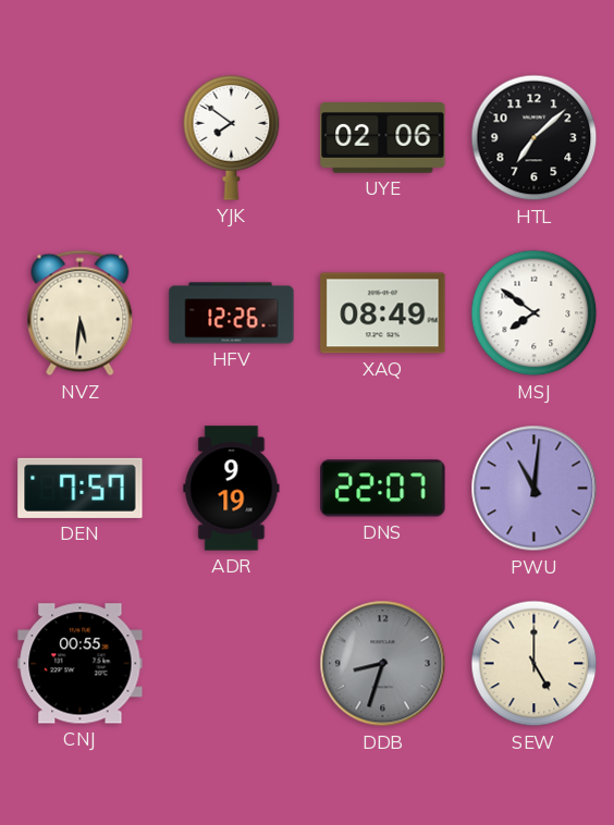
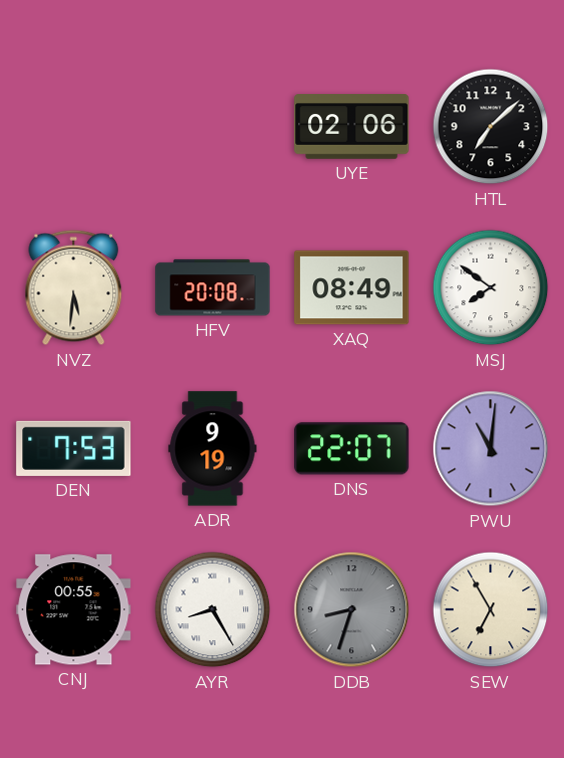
YJK: 7:51 -> none
HFV: 12:26 -> 20:08
DEN: 7:57 -> 7:53
AYR: none -> 8:25
SEW: 5:00 -> 6:55
